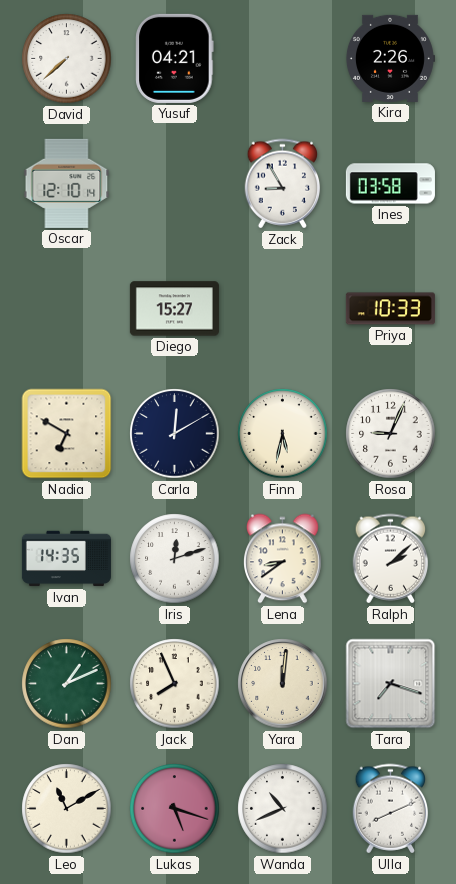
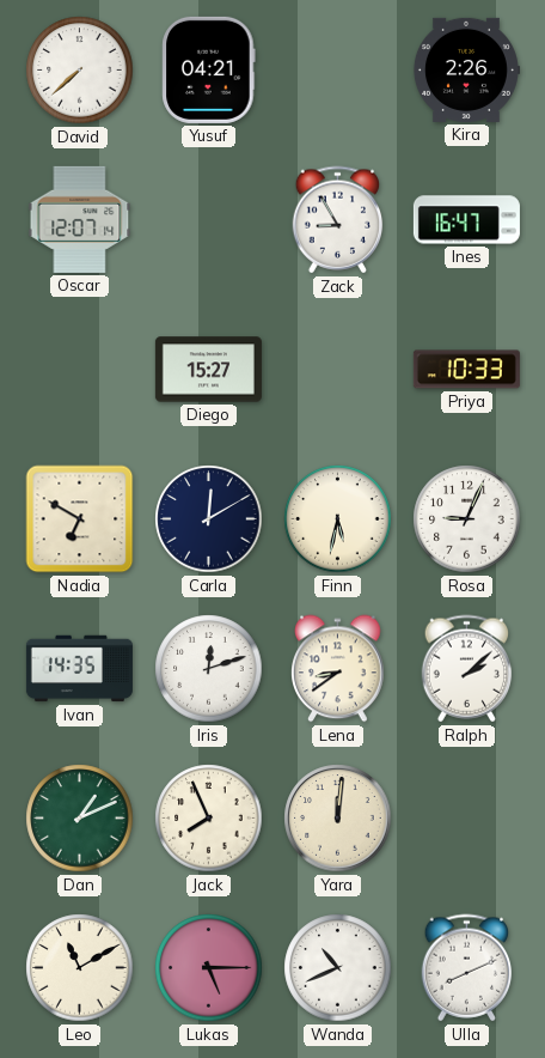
Oscar: 12:10 -> 12:07
Ines: 03:58 -> 16:47
Tara: 7:18 -> none
Lukas: 5:18 -> 5:15
